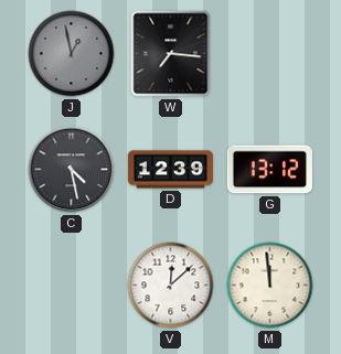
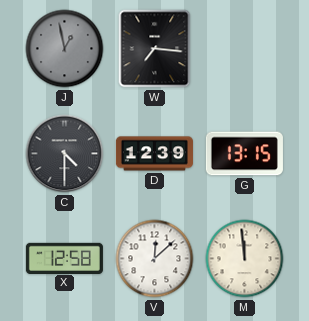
C: 4:28 -> 4:30
G: 13:12 -> 13:15
X: none -> 12:58
